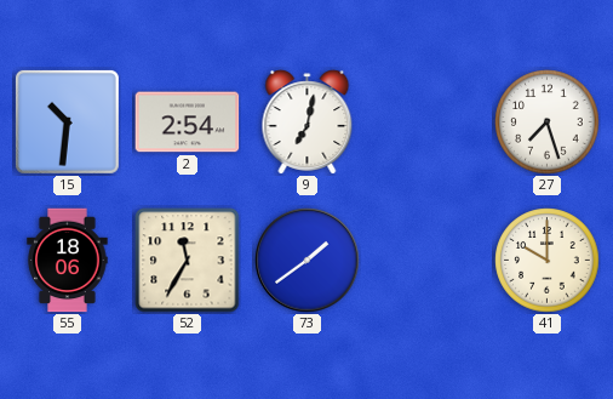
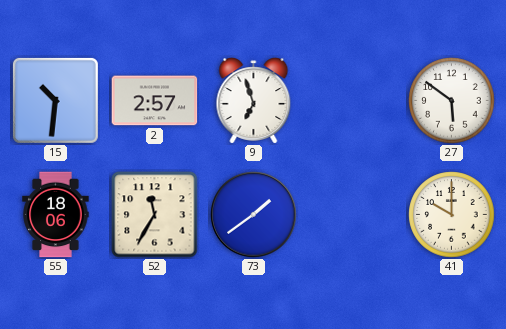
2: 2:54 -> 2:57
9: 7:02 -> 6:57
27: 7:27 -> 5:51
